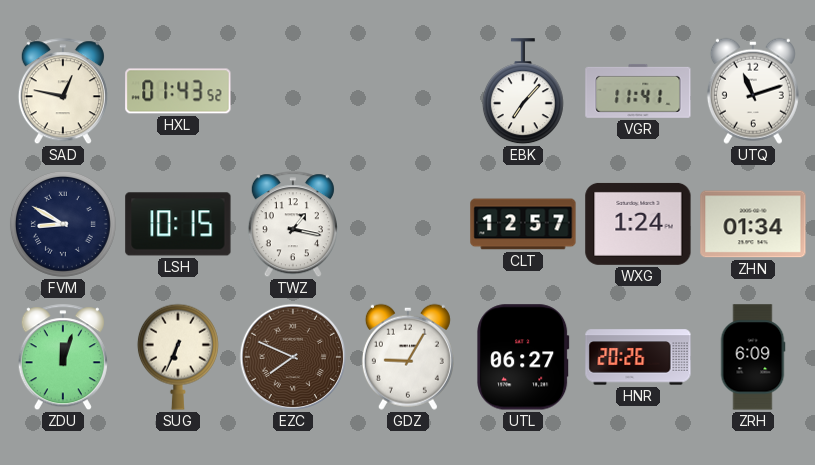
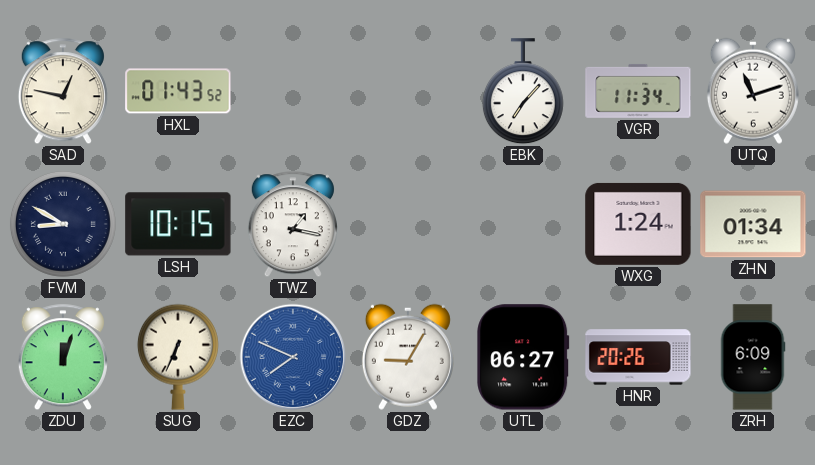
VGR: 11:41 -> 11:34
CLT: 12:57 -> none
EZC dial: brown -> blue
